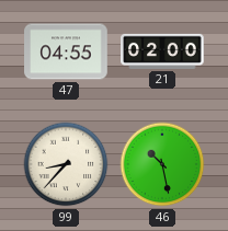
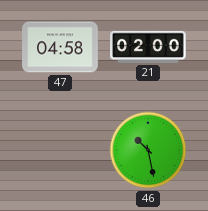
47: 04:55 -> 04:58
99: 8:37 -> none
